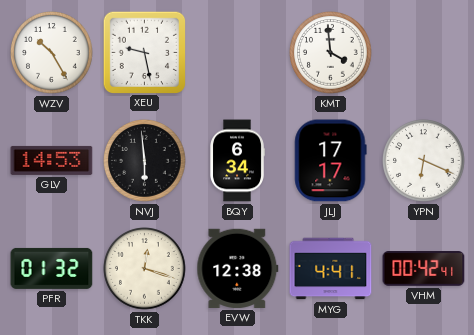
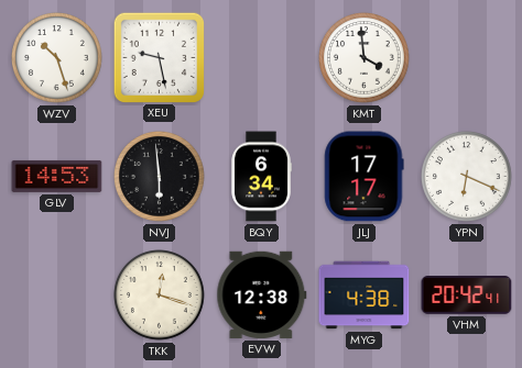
WZV: 10:25 -> 10:27
PFR: 01:32 -> none
MYG: 4:41 -> 4:38
VHM: 00:42 -> 20:42
